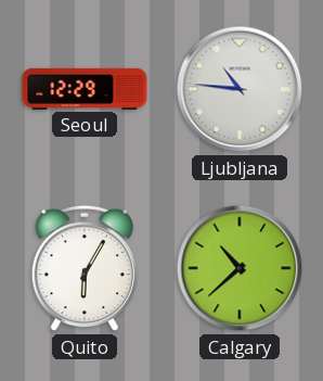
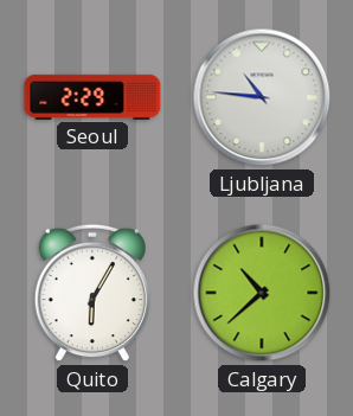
Seoul: 12:29 -> 2:29
